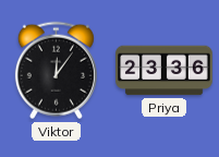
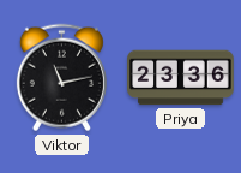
Viktor: 12:06 -> 11:13
